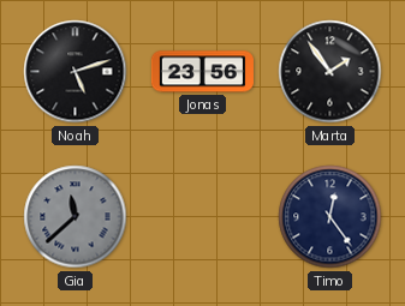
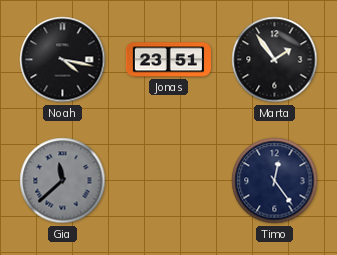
Noah: 5:12 -> 4:17
Jonas: 23:56 -> 23:51
